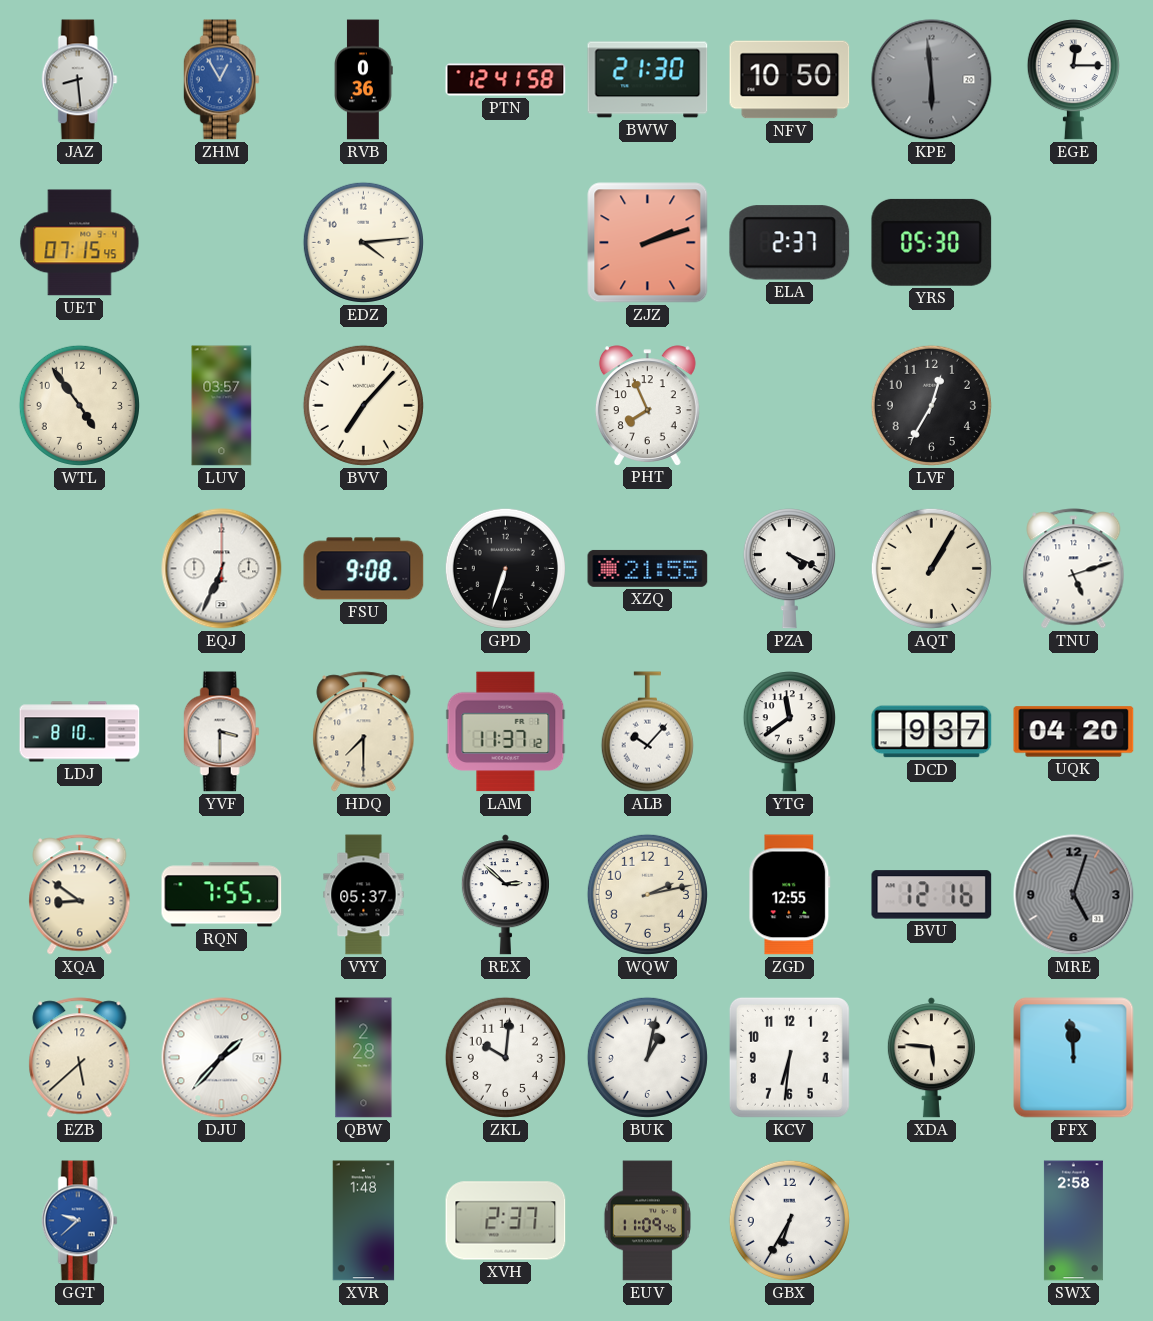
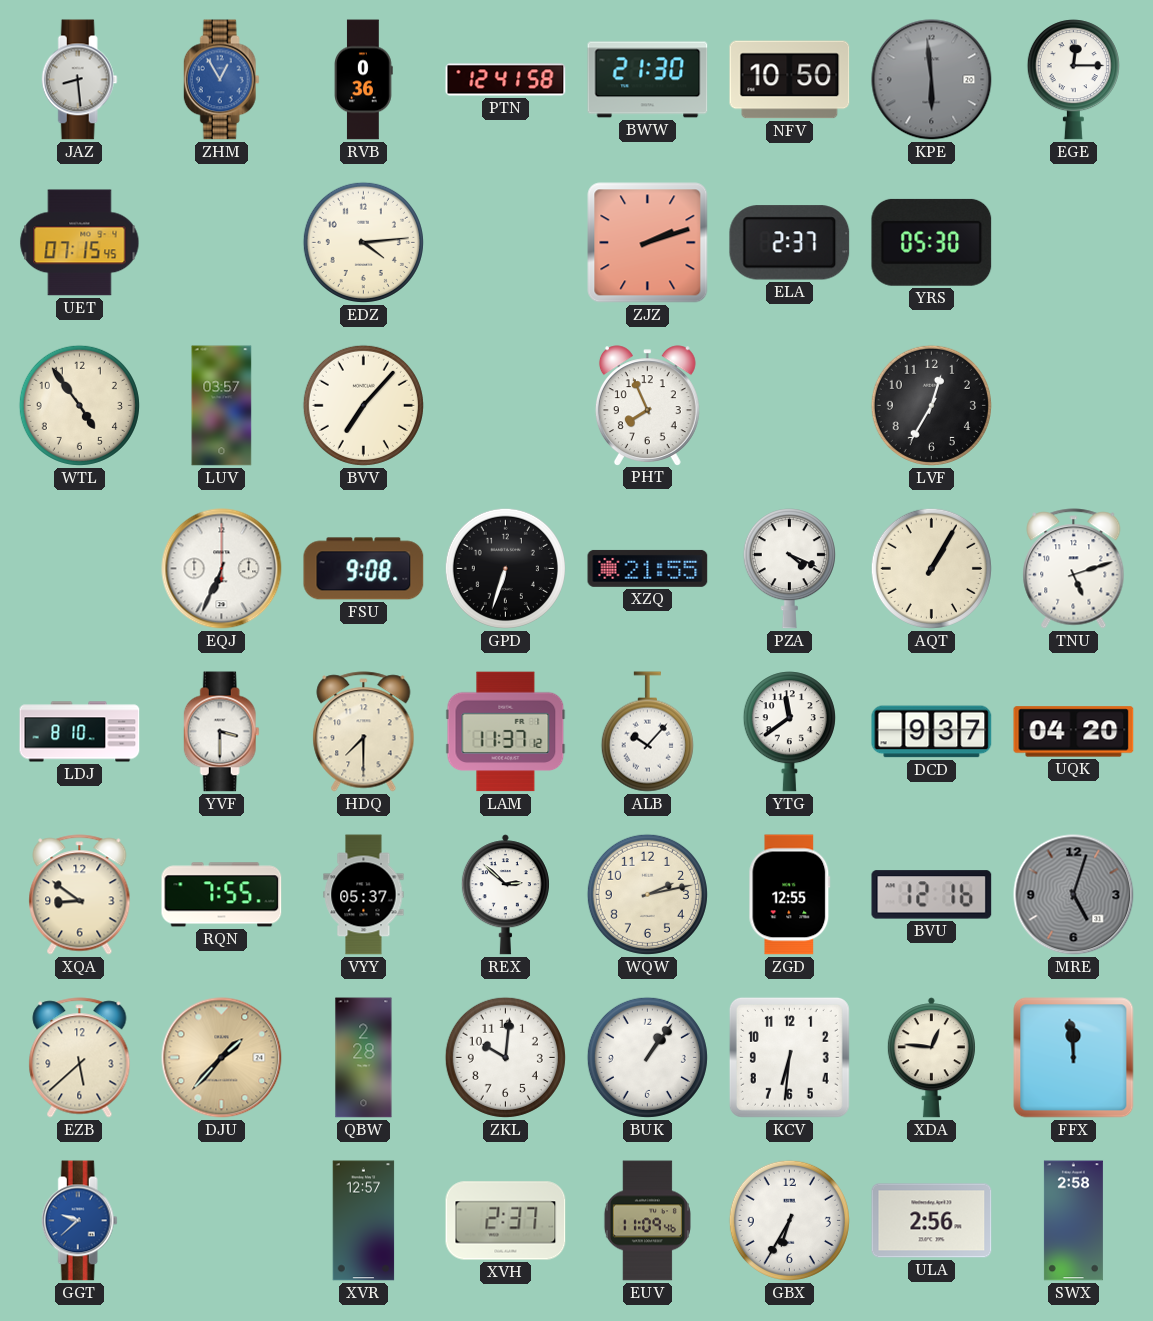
DJU dial: white -> champagne
BUK: 1:02 -> 1:06
XDA: 5:46 -> 12:46
XVR: 1:48 -> 12:57
ULA: none -> 2:56
